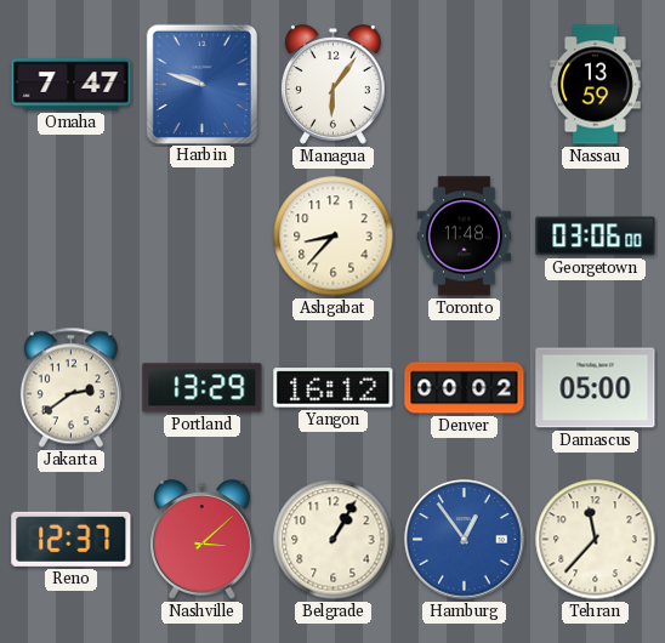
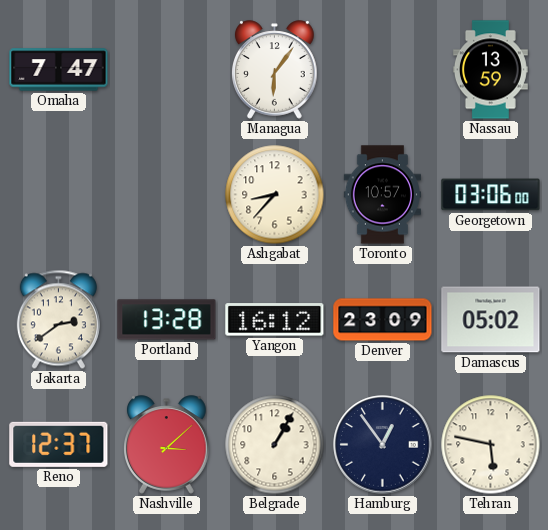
Harbin: 9:48 -> none
Toronto: 11:48 -> 10:57
Portland: 13:29 -> 13:28
Denver: 00:02 -> 23:09
Damascus: 05:00 -> 05:02
Hamburg dial: blue -> navy
Tehran: 11:37 -> 5:47
